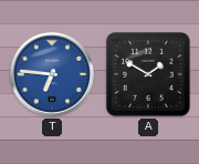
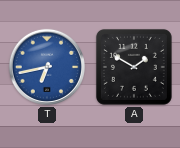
T: 6:46 -> 6:43
